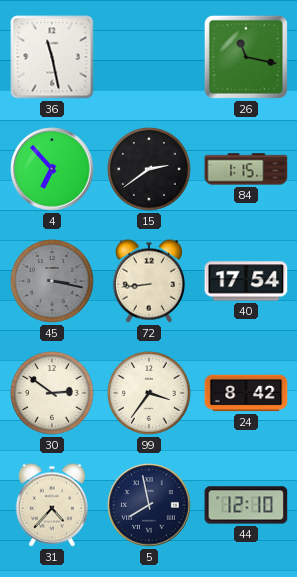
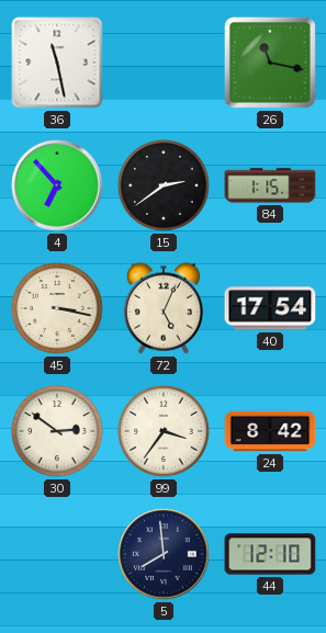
45 dial: grey -> cream
72: 8:44 -> 5:04
31: 4:37 -> none
5: 7:58 -> 7:59
